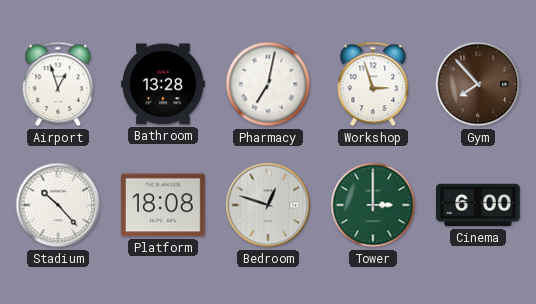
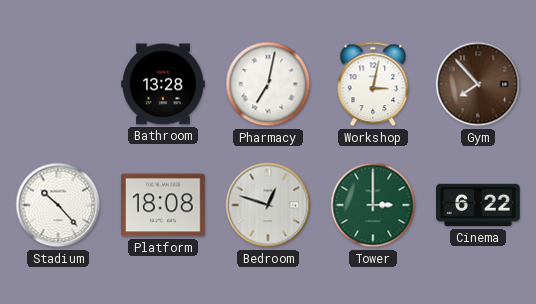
Airport: 12:57 -> none
Workshop: 2:57 -> 3:02
Cinema: 6:00 -> 6:22
